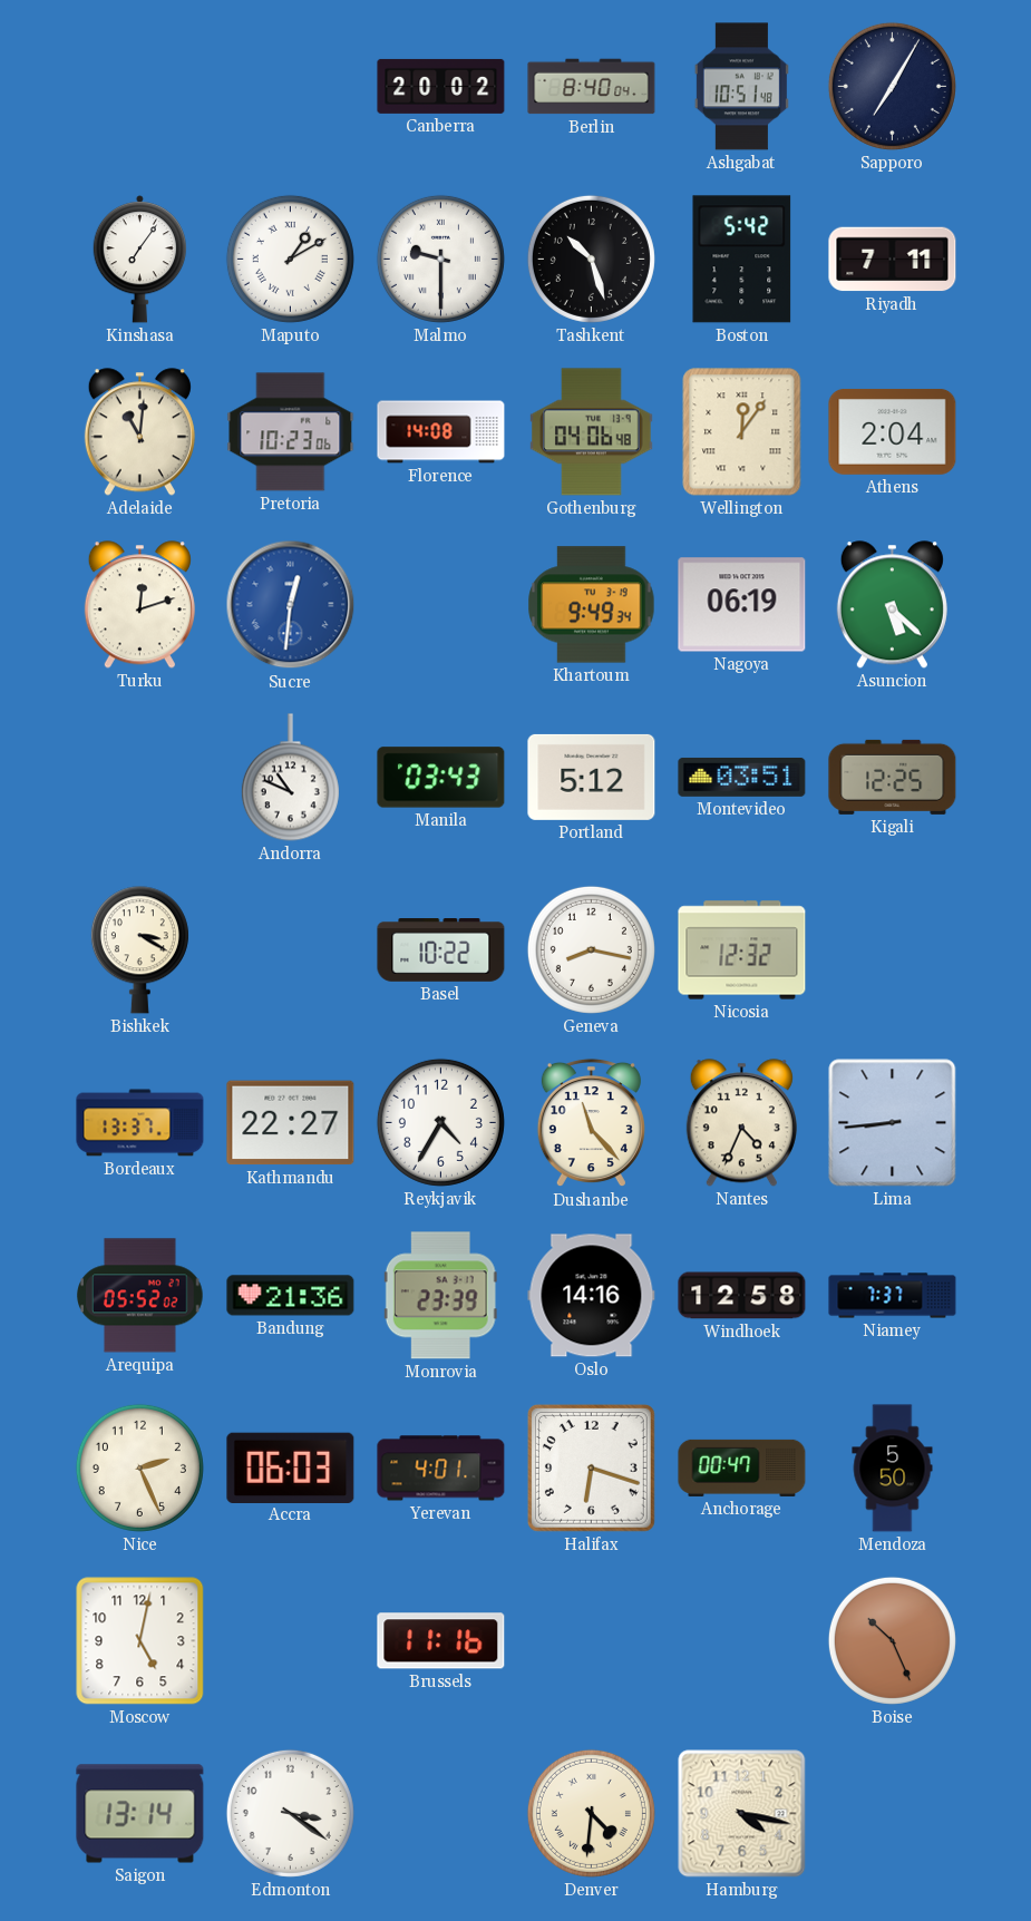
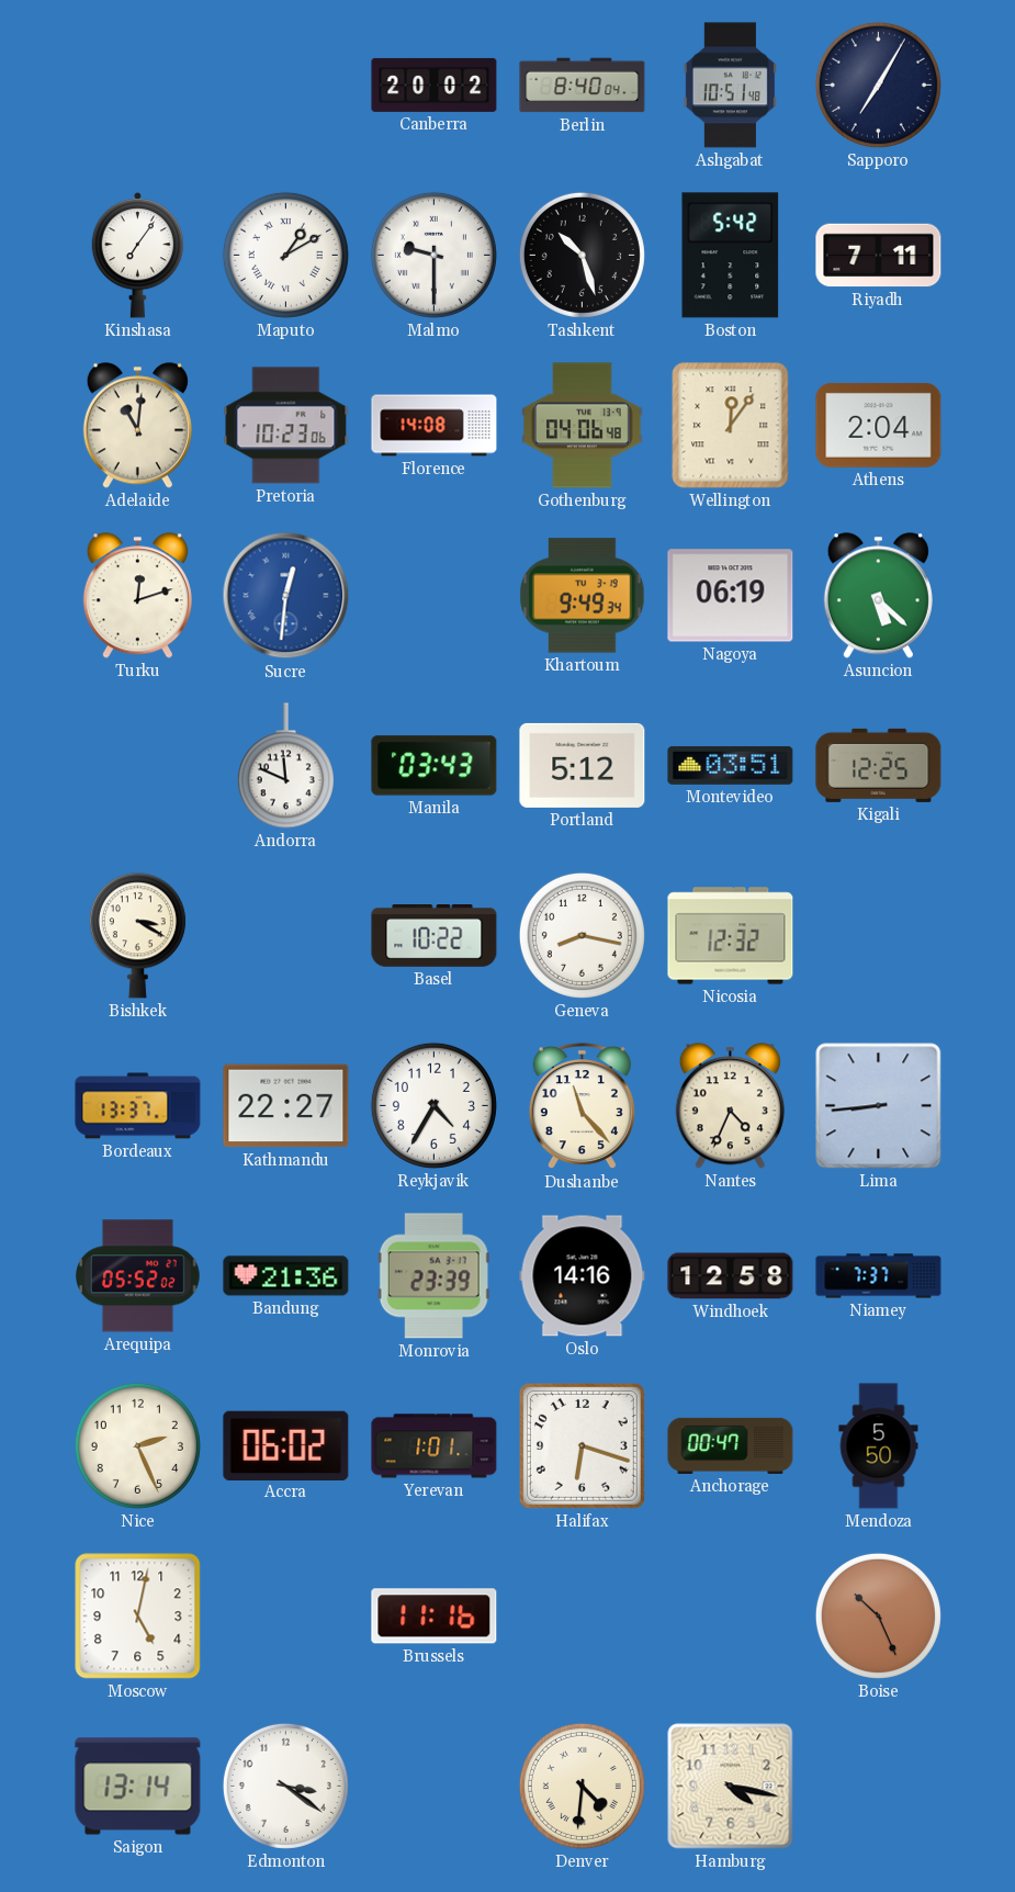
Andorra: 10:49 -> 11:49
Accra: 06:03 -> 06:02
Yerevan: 4:01 -> 1:01
